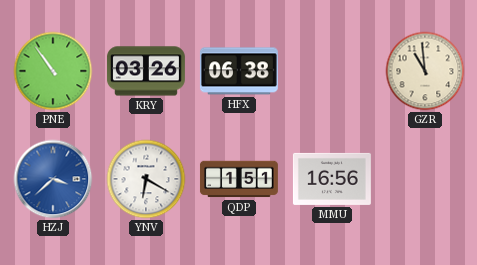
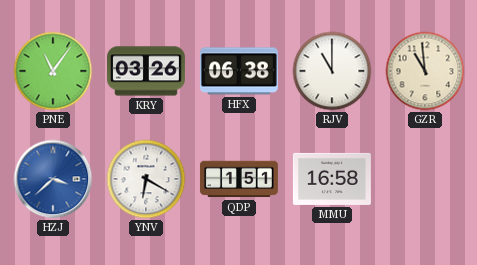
PNE: 10:54 -> 11:06
RJV: none -> 11:00
MMU: 16:56 -> 16:58
